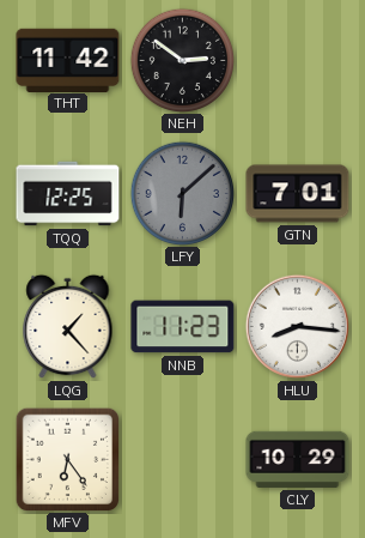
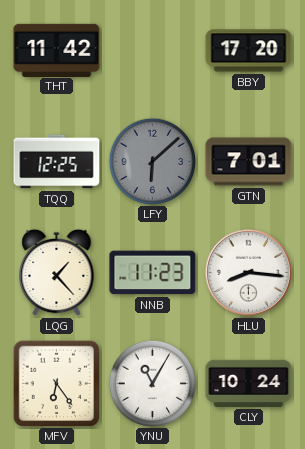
NEH: 2:51 -> none
BBY: none -> 17:20
YNU: none -> 11:05
CLY: 10:29 -> 10:24
